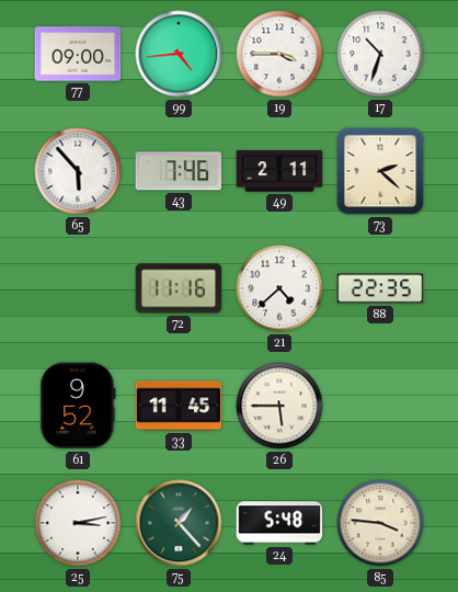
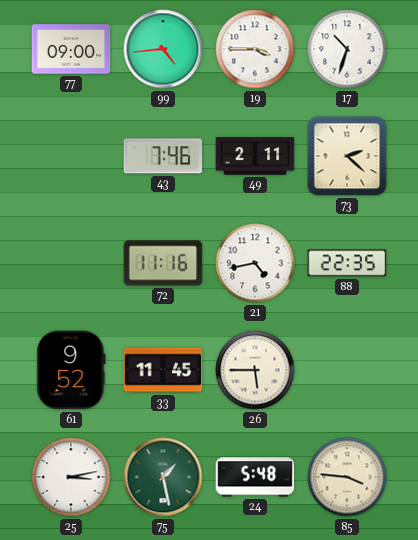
65: 5:53 -> none
21: 4:38 -> 4:43
75: 1:23 -> 1:28
